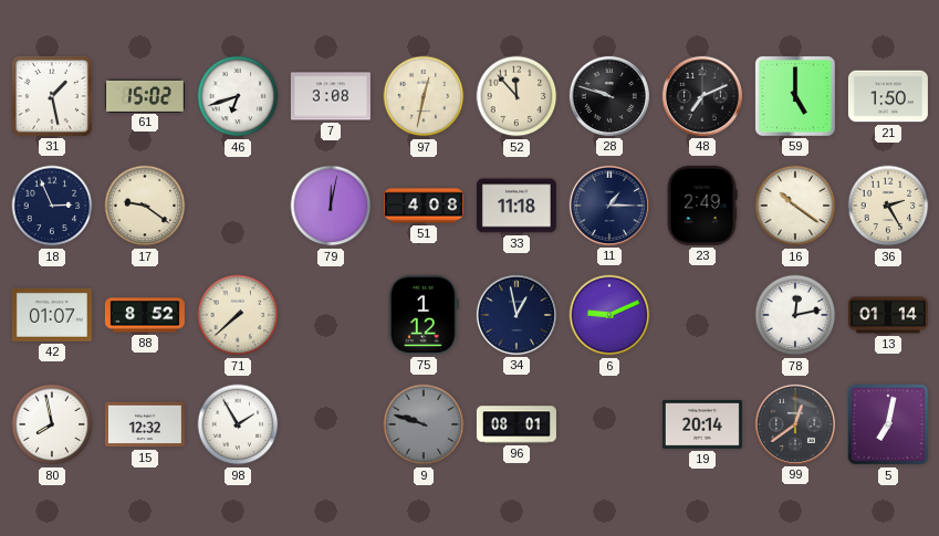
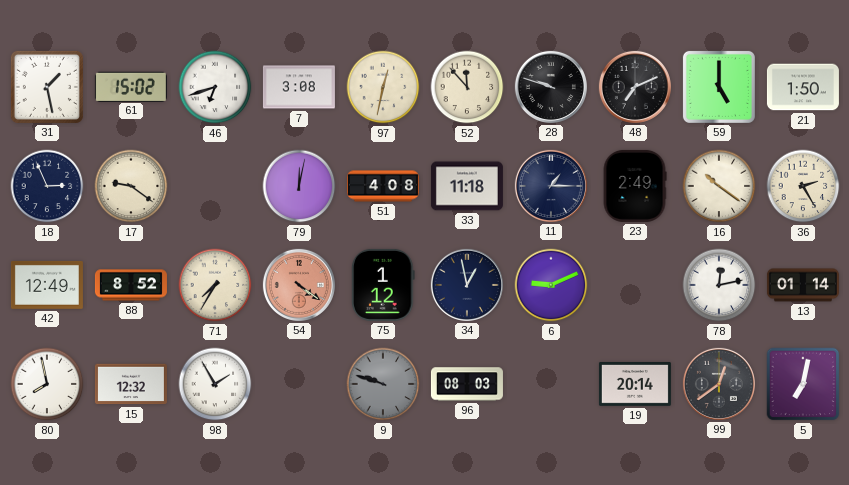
42: 01:07 -> 12:49
71: 7:38 -> 7:35
54: none -> 4:21
96: 08:01 -> 08:03
